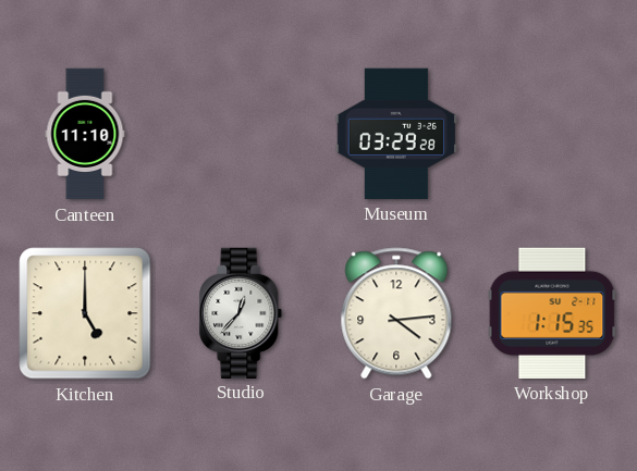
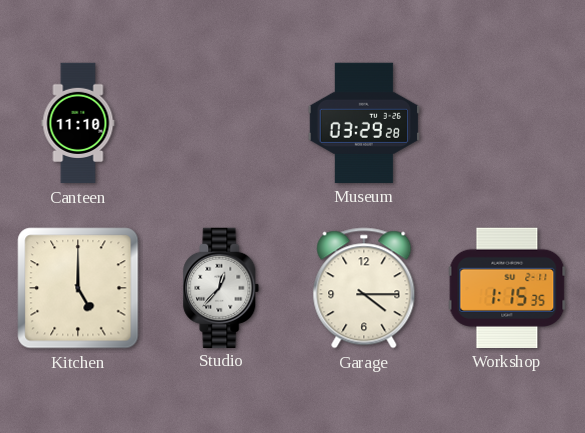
Garage: 4:14 -> 4:15
